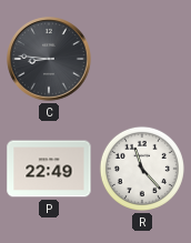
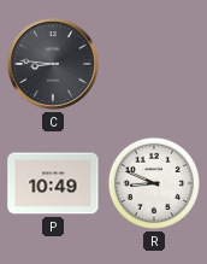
P: 22:49 -> 10:49
R: 11:23 -> 8:49
